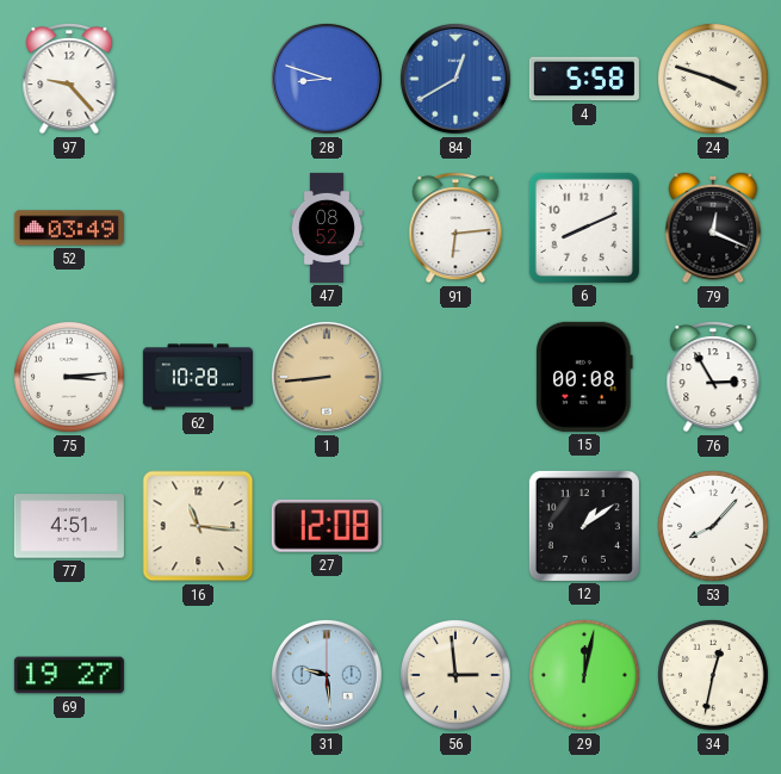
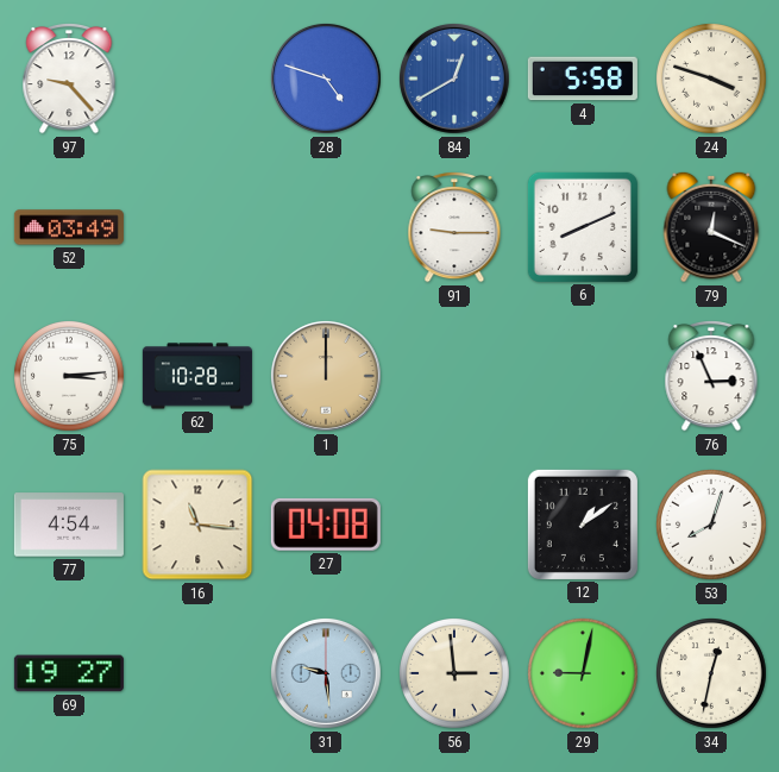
28: 8:48 -> 4:48
47: 08:52 -> none
91: 6:14 -> 9:15
1: 8:44 -> 12:00
15: 00:08 -> none
76: 2:55 -> 2:56
77: 4:51 -> 4:54
27: 12:08 -> 04:08
53: 8:07 -> 8:03
29: 12:02 -> 9:02
